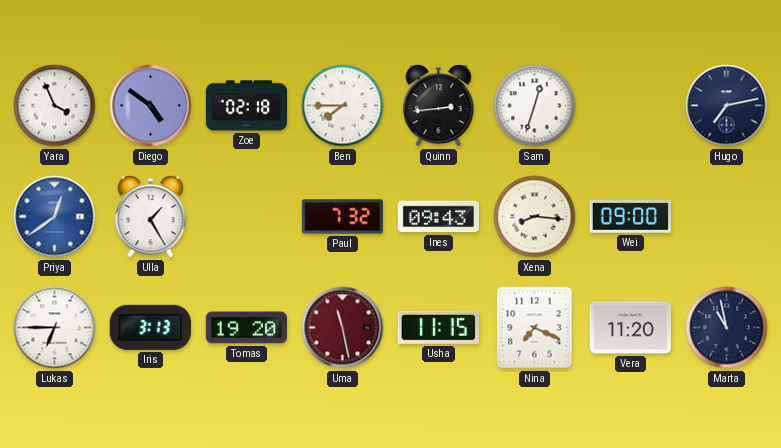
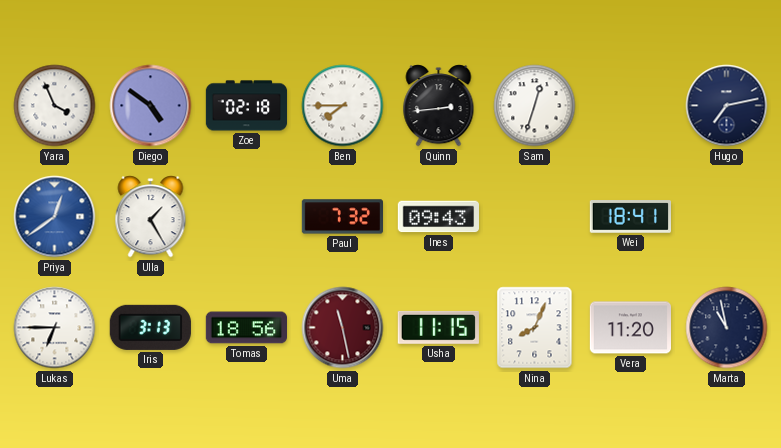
Xena: 8:16 -> none
Wei: 09:00 -> 18:41
Tomas: 19:20 -> 18:56
Nina: 7:19 -> 8:04
